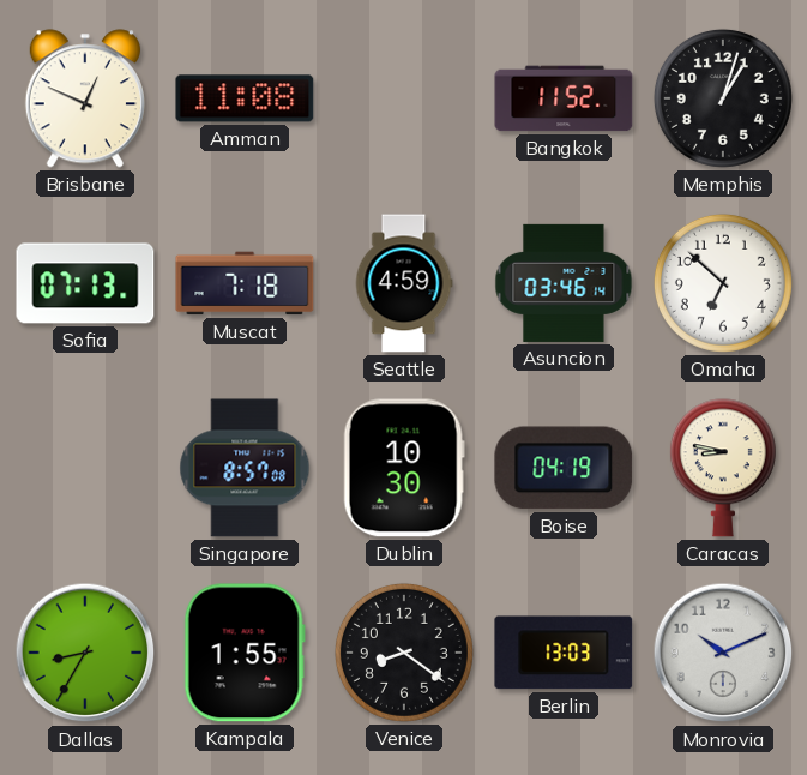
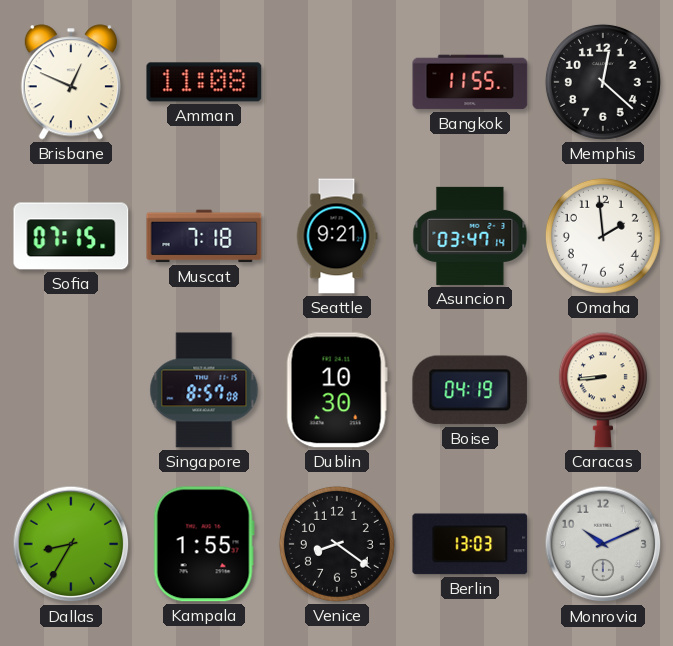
Bangkok: 11:52 -> 11:55
Memphis: 1:03 -> 12:22
Sofia: 07:13 -> 07:15
Seattle: 4:59 -> 9:21
Asuncion: 03:46 -> 03:47
Omaha: 6:52 -> 1:59
Caracas: 8:47 -> 8:44
